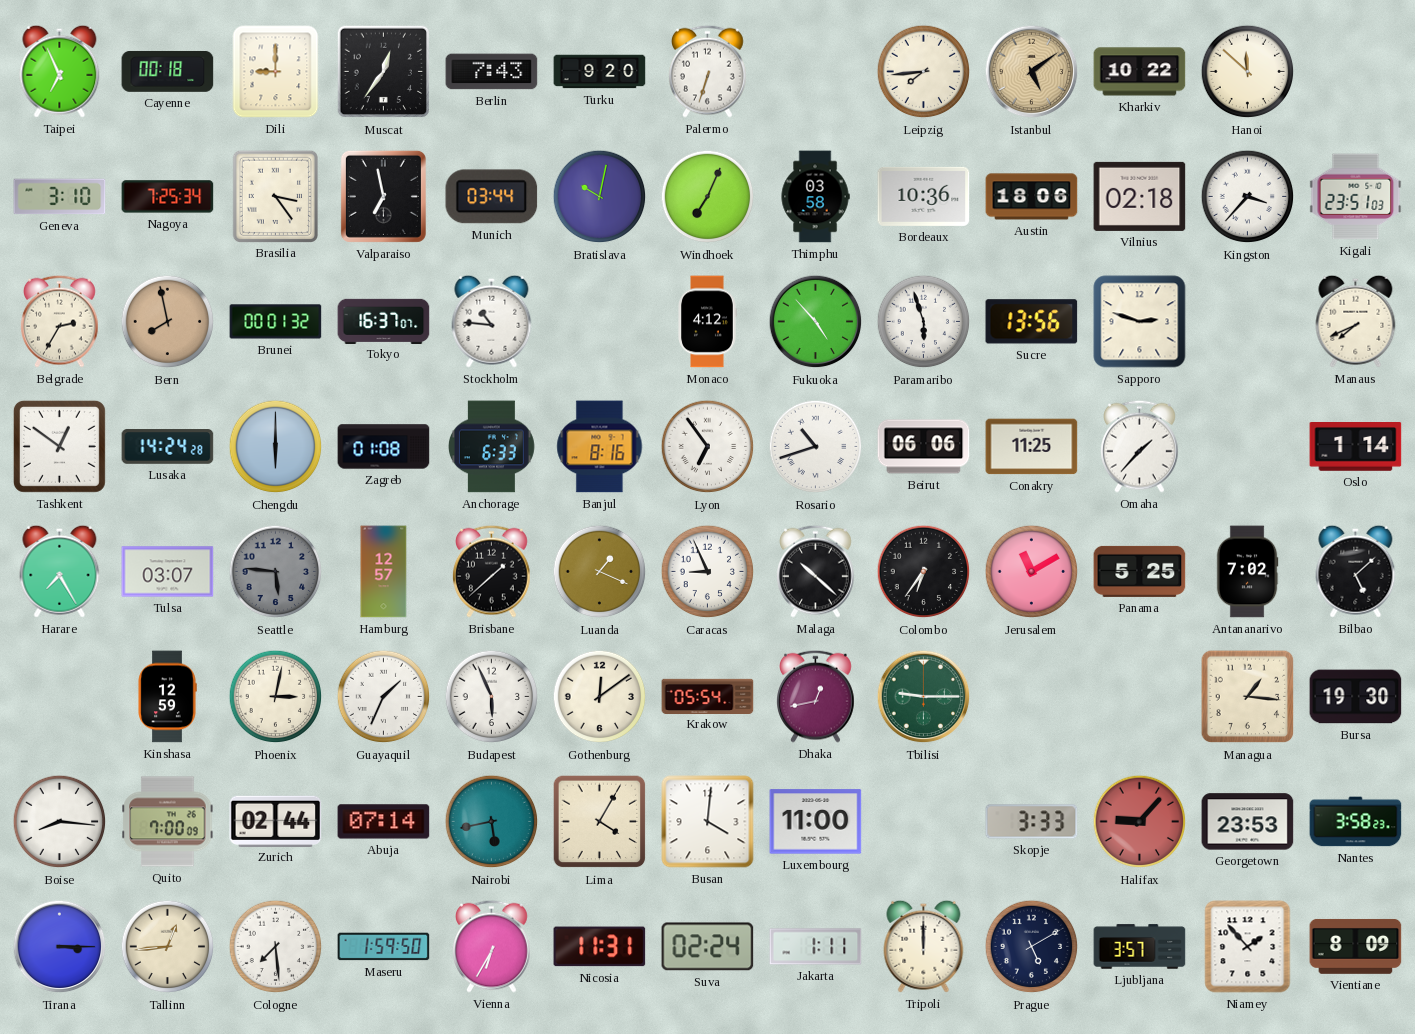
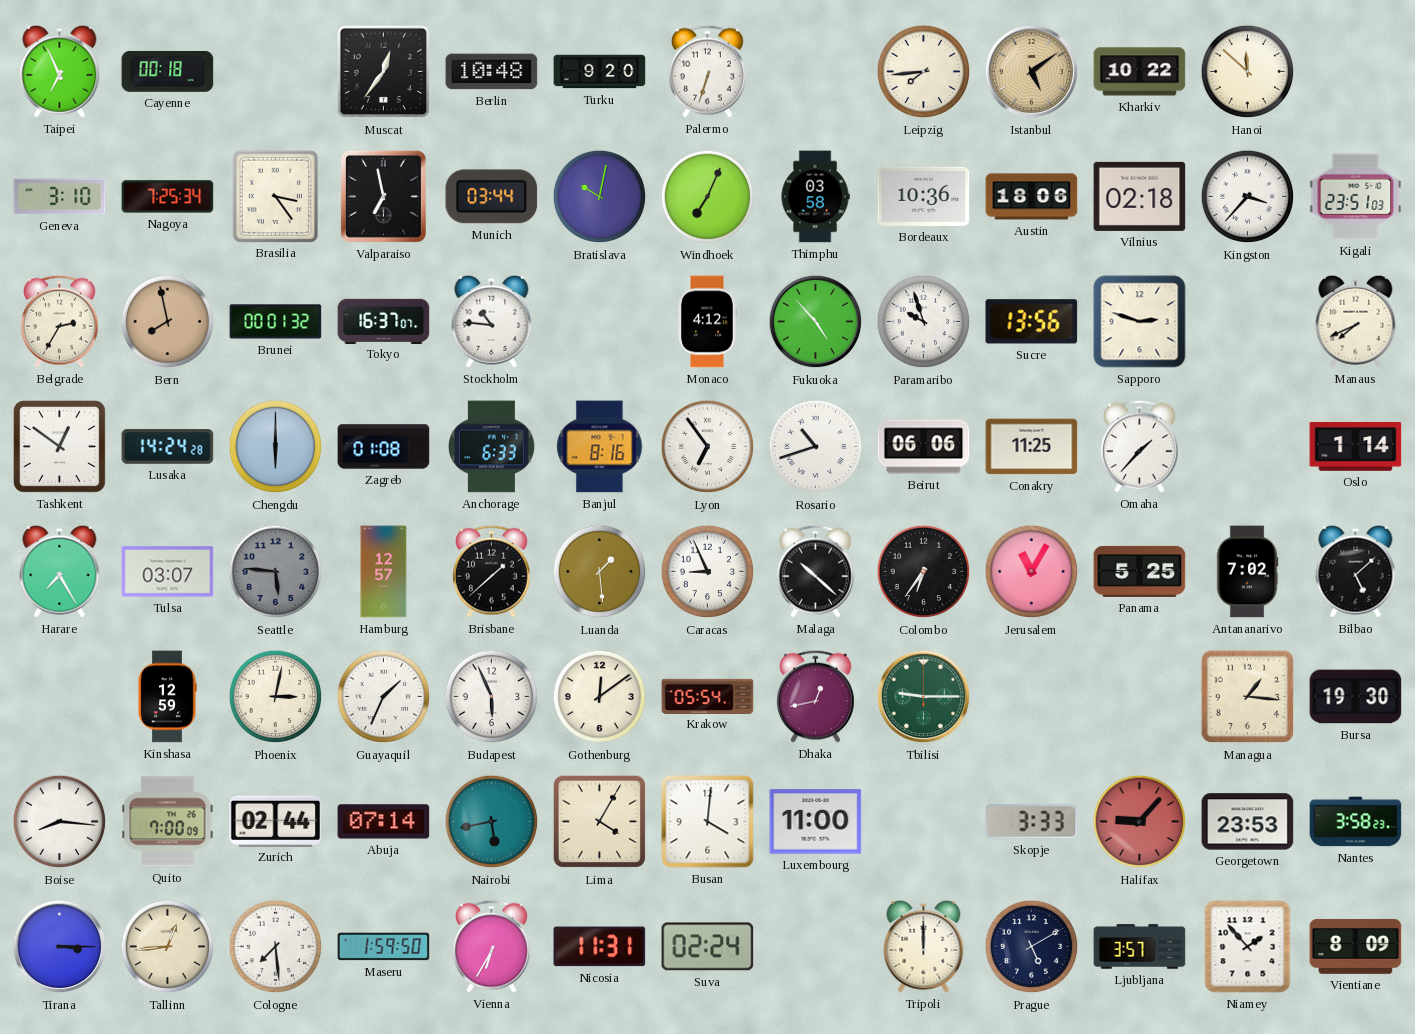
Dili: 9:00 -> none
Berlin: 7:43 -> 10:48
Paramaribo: 5:57 -> 9:57
Luanda: 1:19 -> 1:29
Jerusalem: 11:10 -> 11:05
Jakarta: 1:11 -> none
